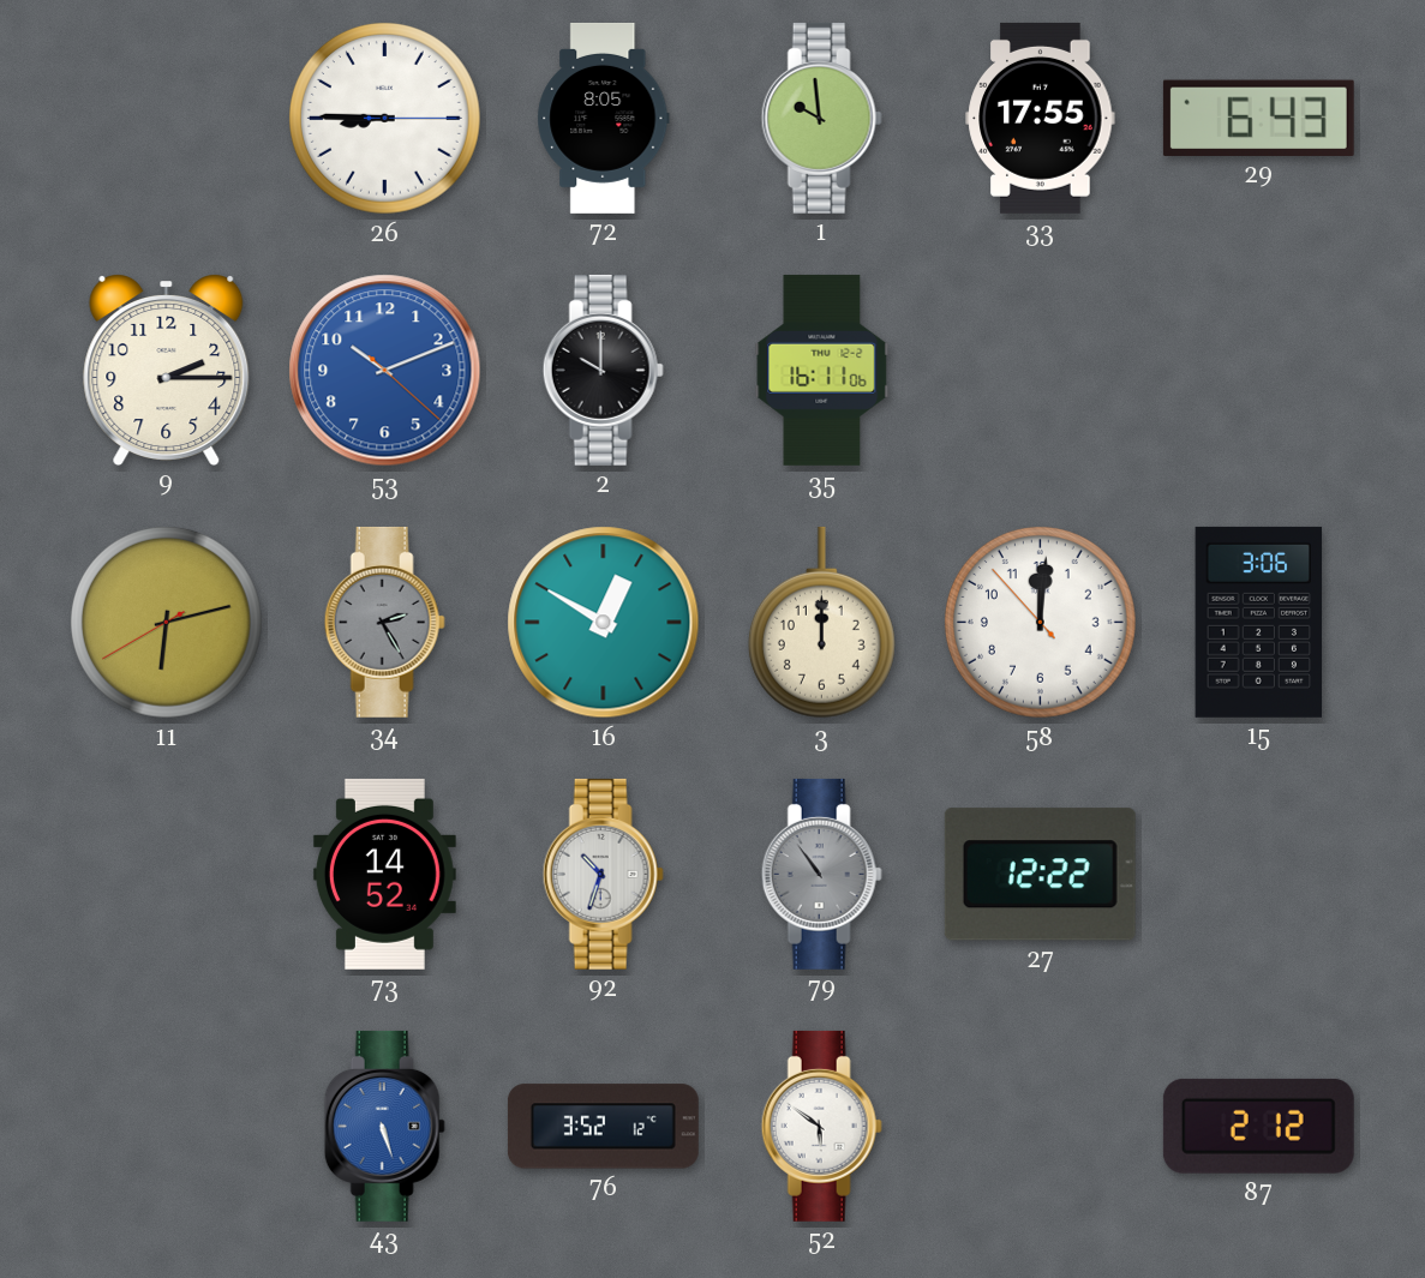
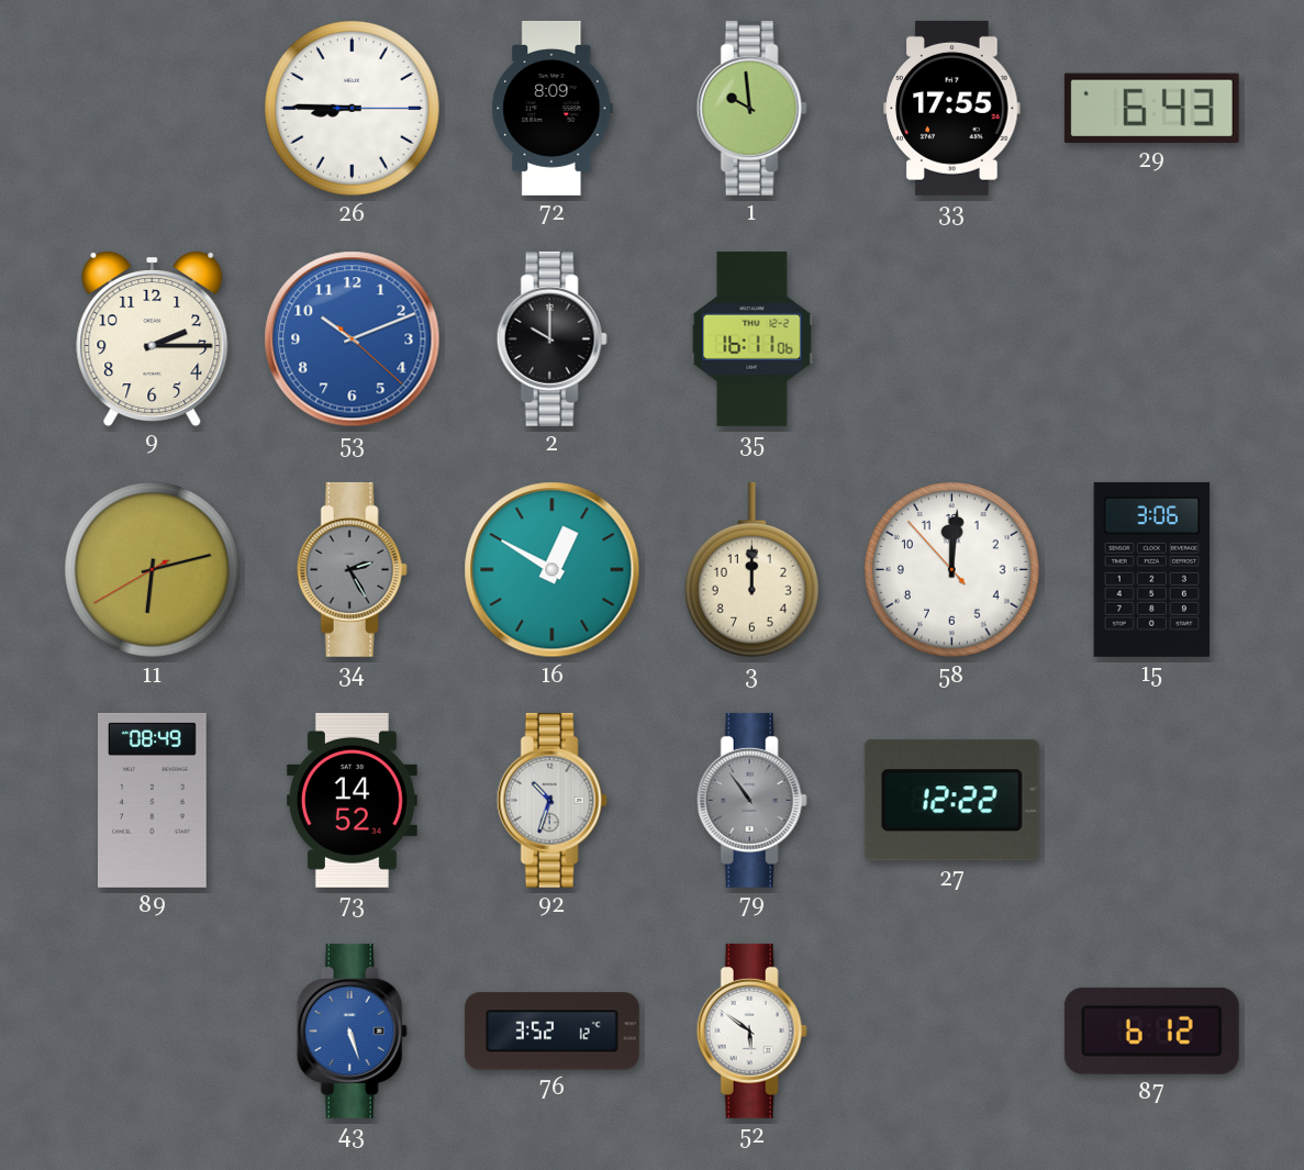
72: 8:05 -> 8:09
89: none -> 08:49
87: 2:12 -> 6:12
